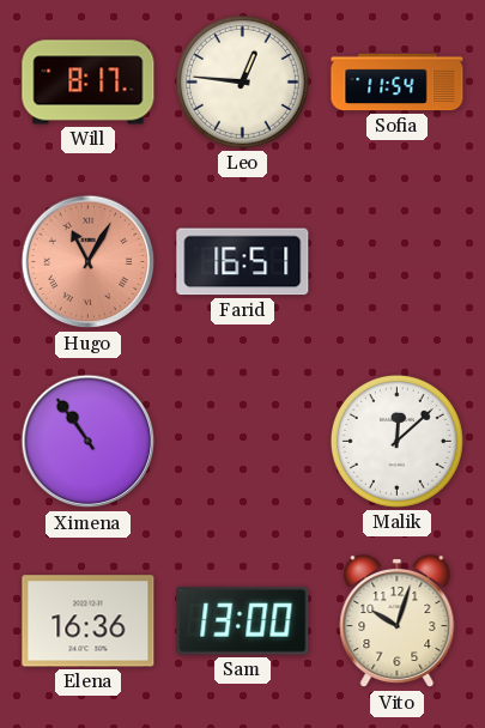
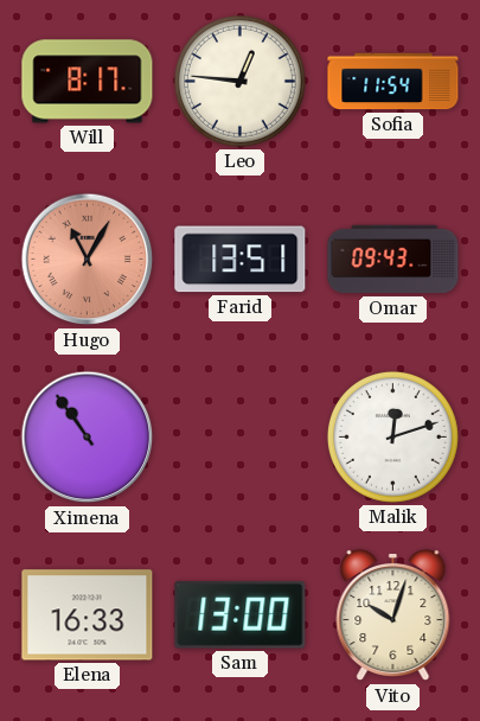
Farid: 16:51 -> 13:51
Omar: none -> 09:43
Malik: 12:08 -> 12:12
Elena: 16:36 -> 16:33
